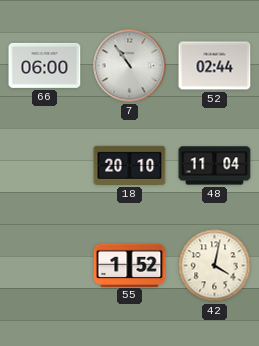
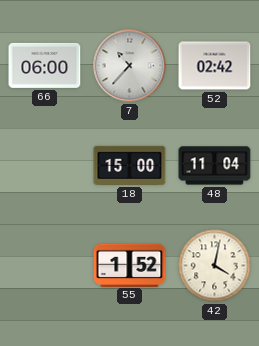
7: 10:54 -> 10:37
52: 02:44 -> 02:42
18: 20:10 -> 15:00
